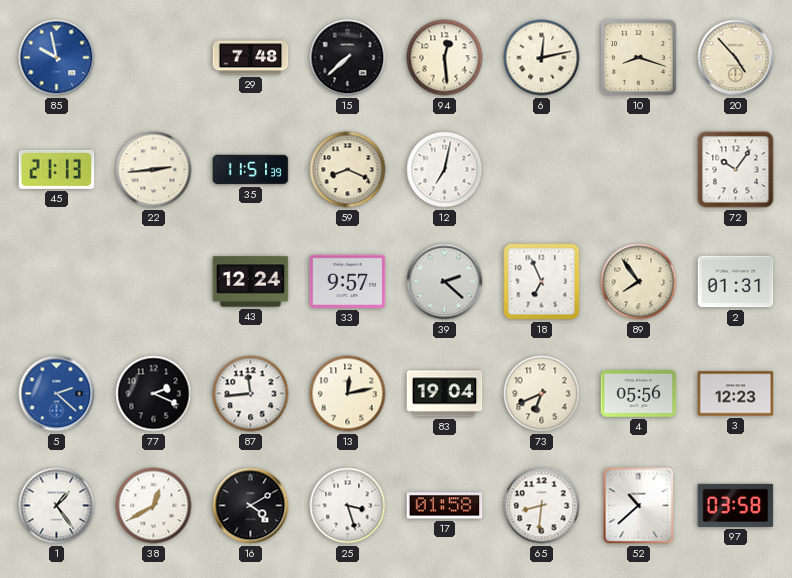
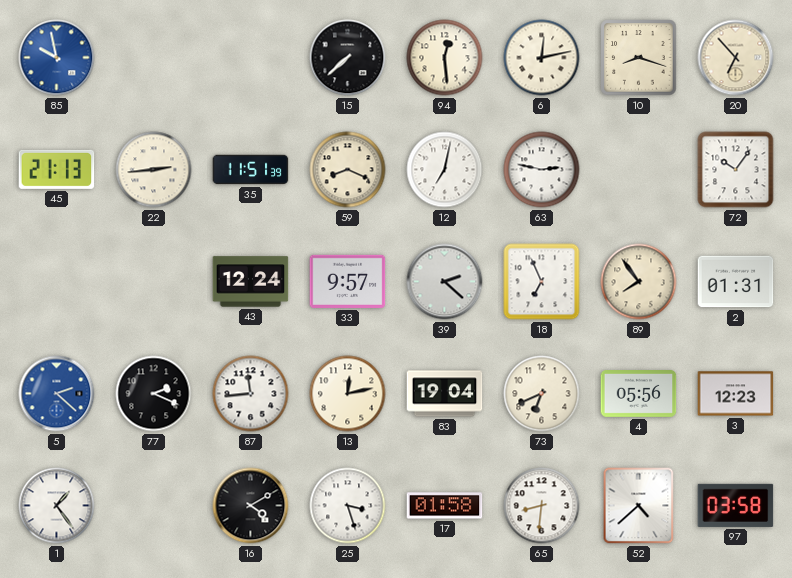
29: 7:48 -> none
20: 4:53 -> 6:53
63: none -> 2:47
38: 12:40 -> none
52: 10:38 -> 4:38
